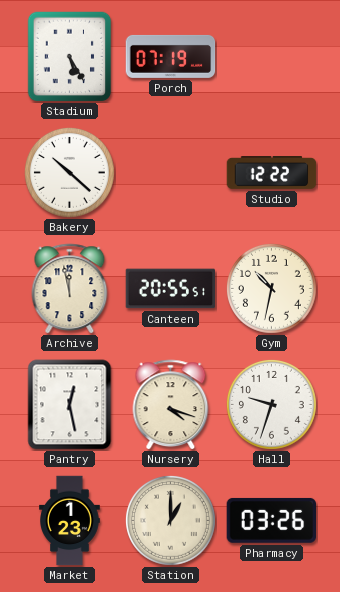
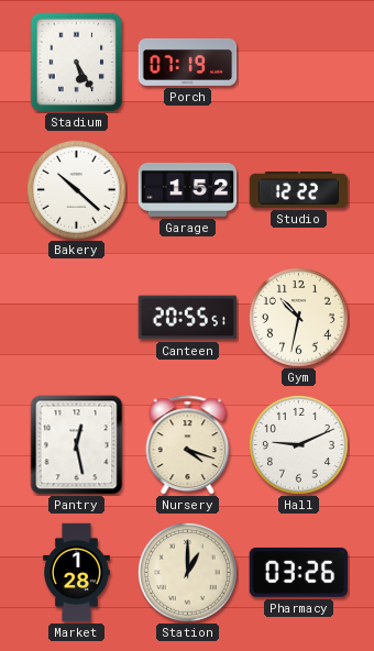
Garage: none -> 1:52
Archive: 11:58 -> none
Hall: 9:33 -> 9:11
Market: 1:23 -> 1:28
